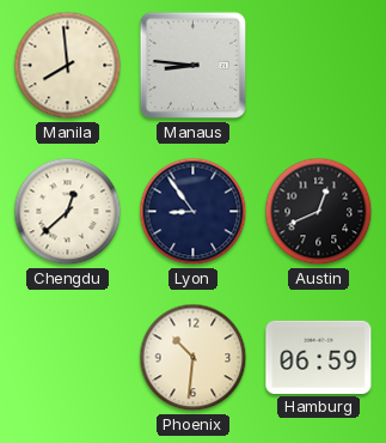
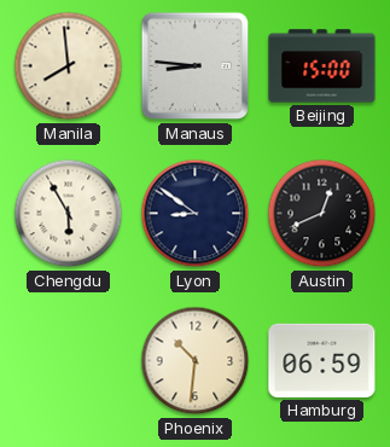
Beijing: none -> 15:00
Chengdu: 12:38 -> 5:55
Lyon: 8:54 -> 8:51
